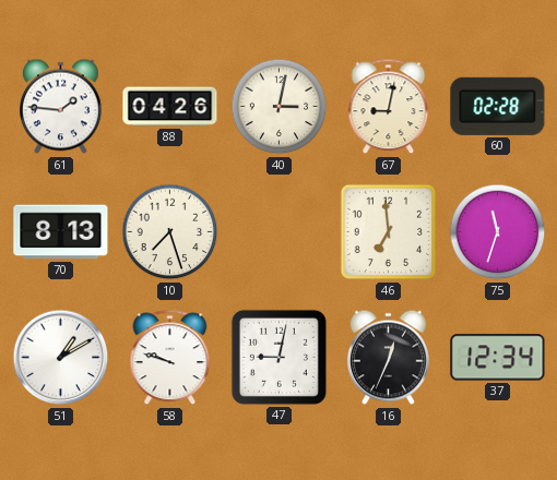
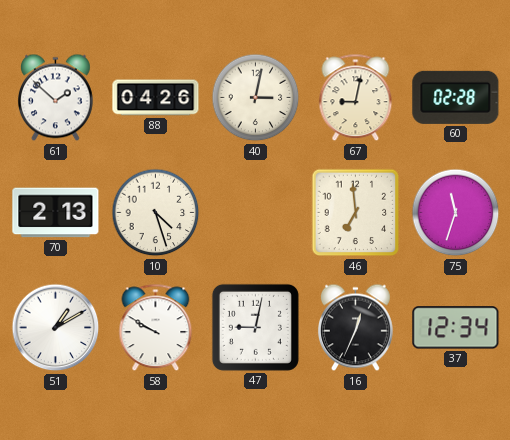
61: 1:46 -> 1:52
70: 8:13 -> 2:13
10: 7:27 -> 4:27
58: 9:48 -> 9:50
